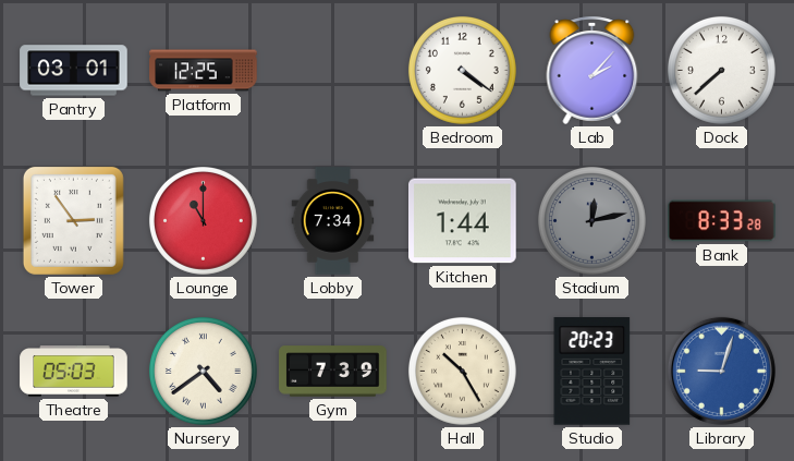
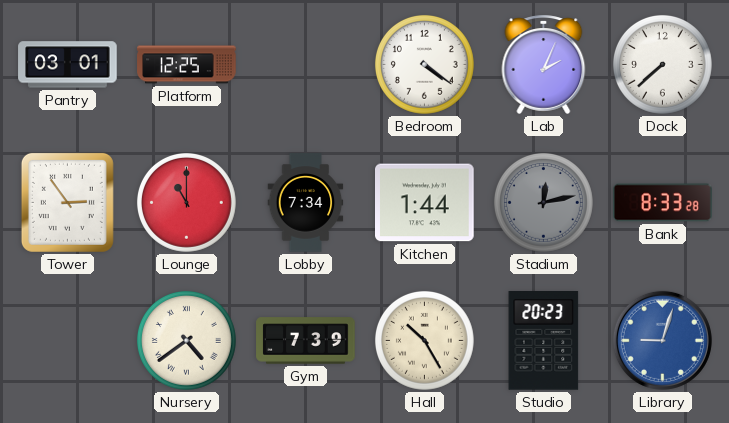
Lab: 2:07 -> 2:04
Theatre: 05:03 -> none
